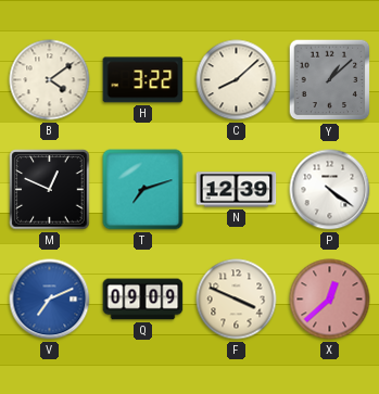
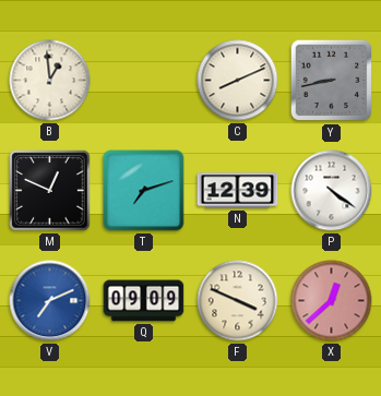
B: 4:09 -> 12:59
H: 3:22 -> none
C: 8:08 -> 8:11
Y: 1:08 -> 8:43
